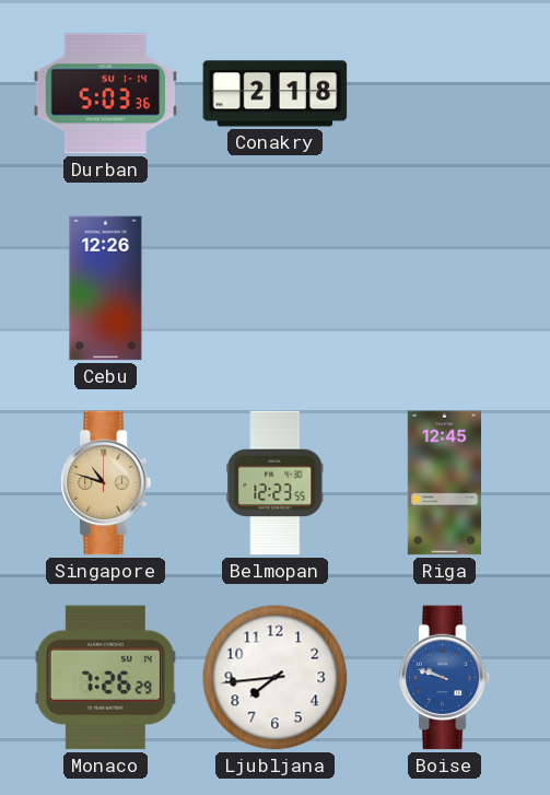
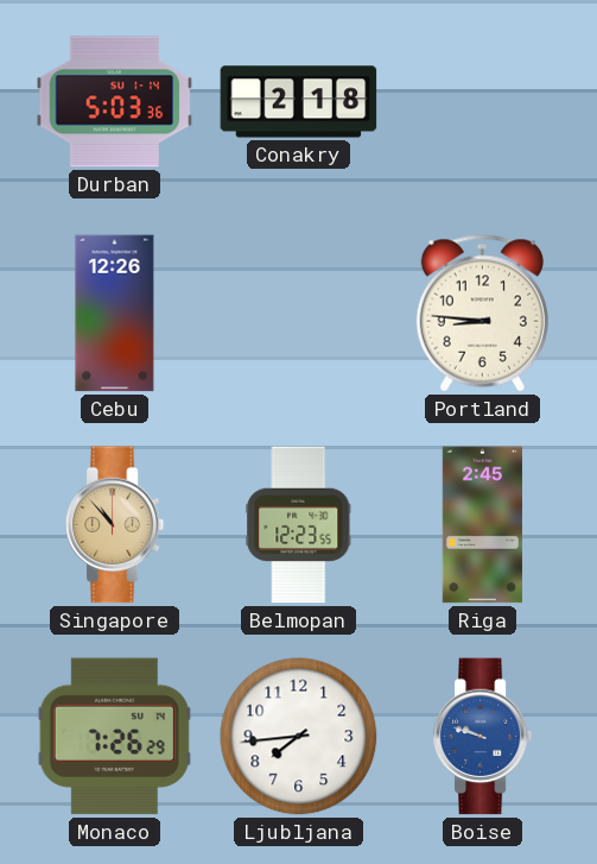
Portland: none -> 8:46
Singapore: 10:48 -> 10:53
Riga: 12:45 -> 2:45
